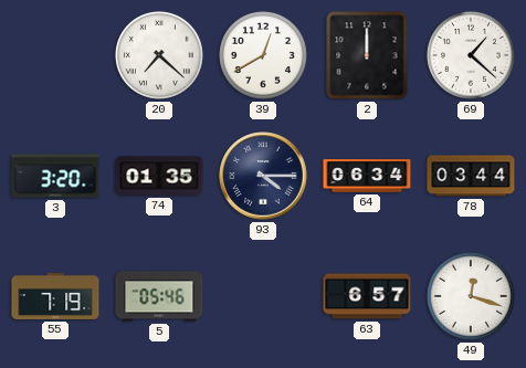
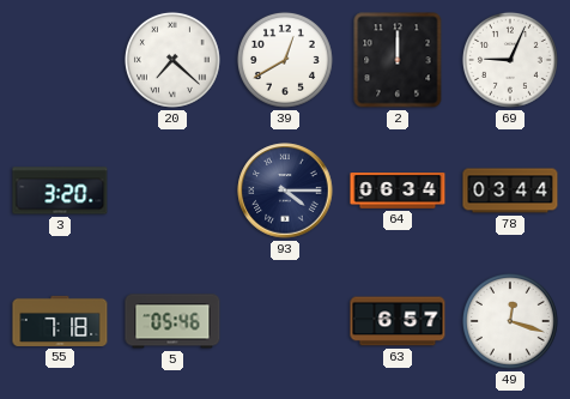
69: 1:22 -> 9:04
74: 01:35 -> none
55: 7:19 -> 7:18
